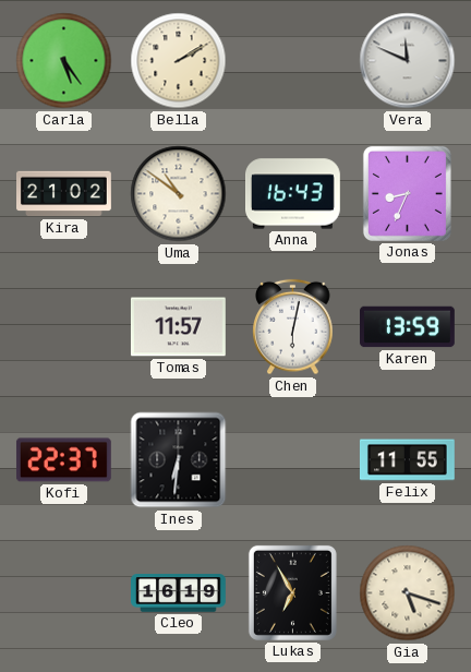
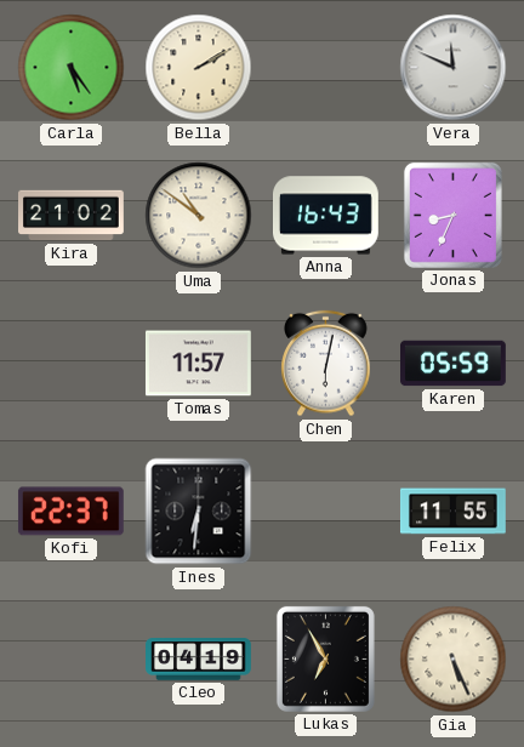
Karen: 13:59 -> 05:59
Cleo: 16:19 -> 04:19
Gia: 5:18 -> 5:26
